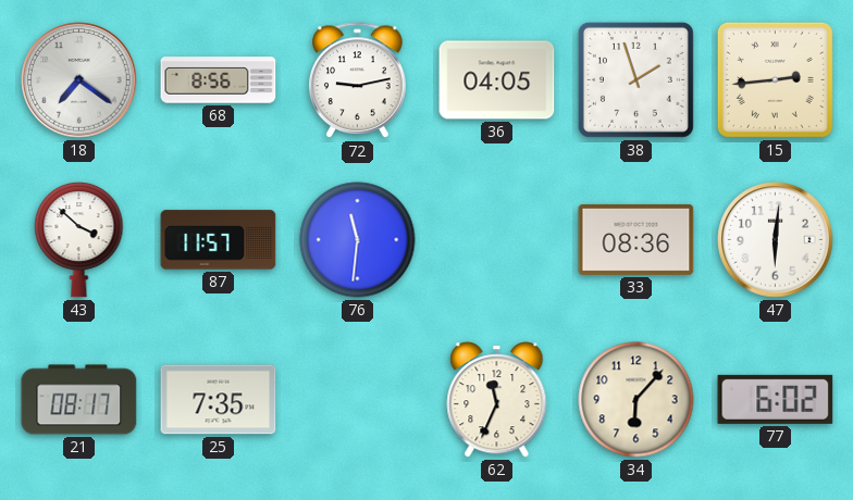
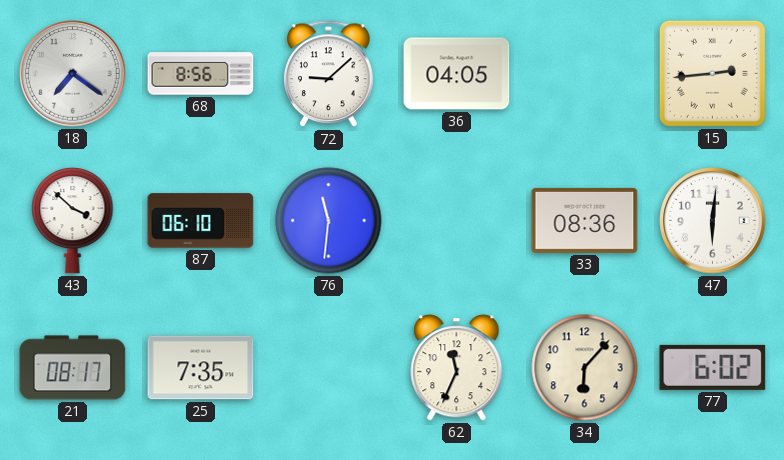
72: 9:13 -> 9:08
38: 1:57 -> none
87: 11:57 -> 06:10
